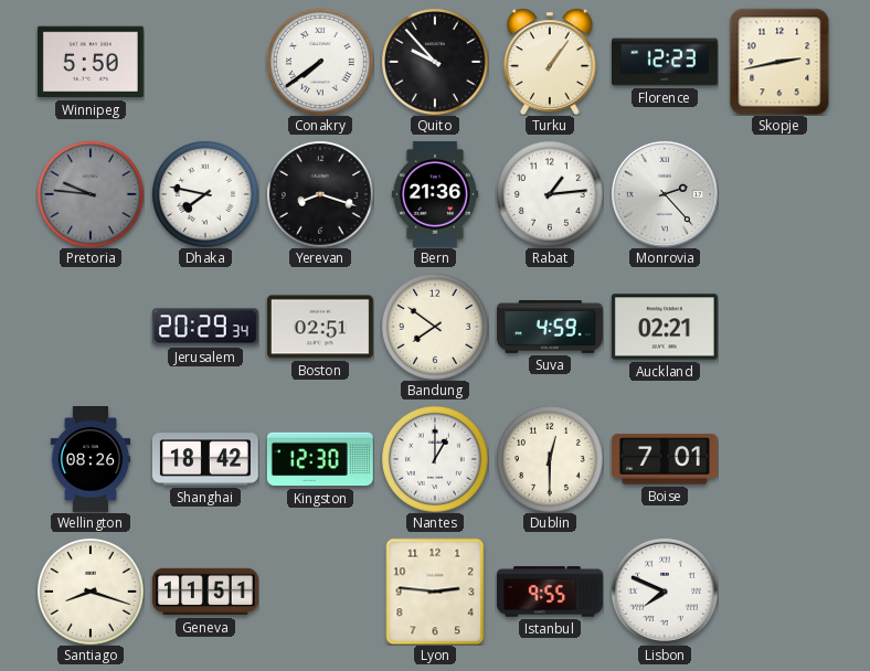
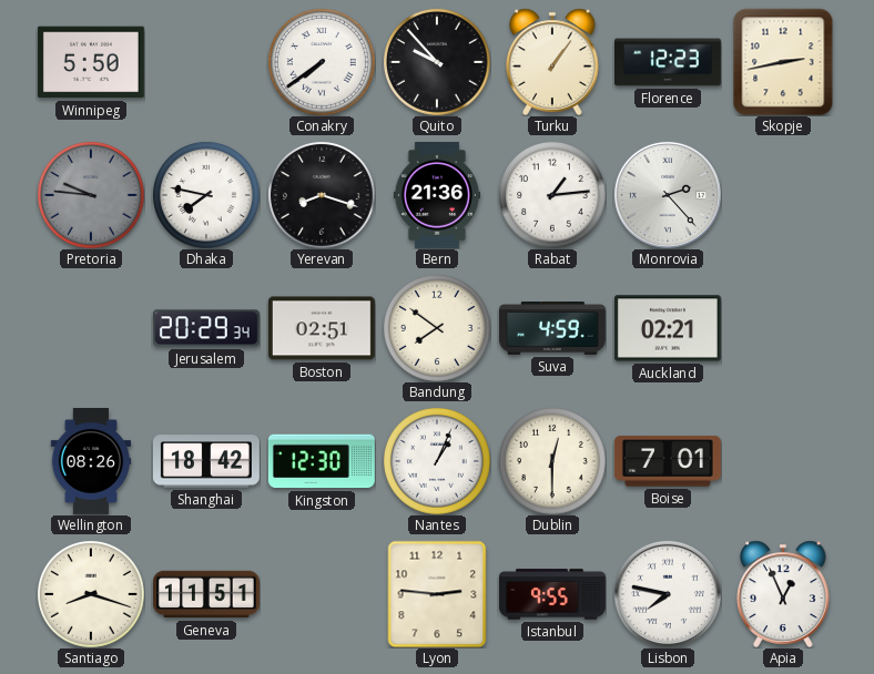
Nantes: 1:00 -> 1:04
Lisbon: 7:49 -> 7:47
Apia: none -> 12:56
